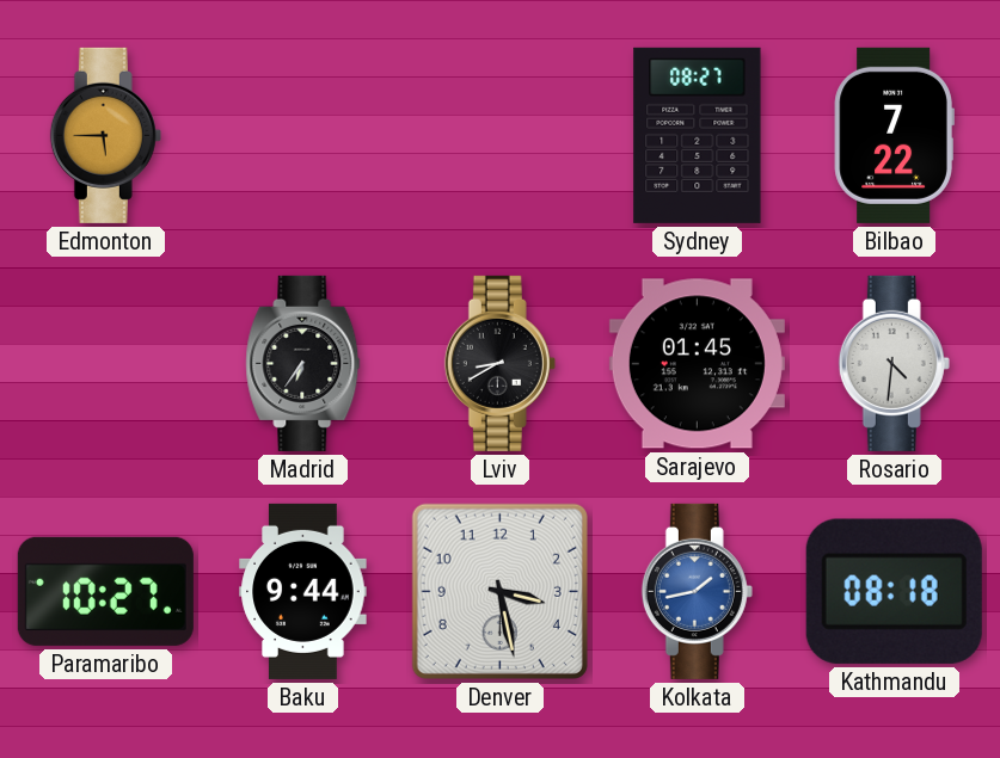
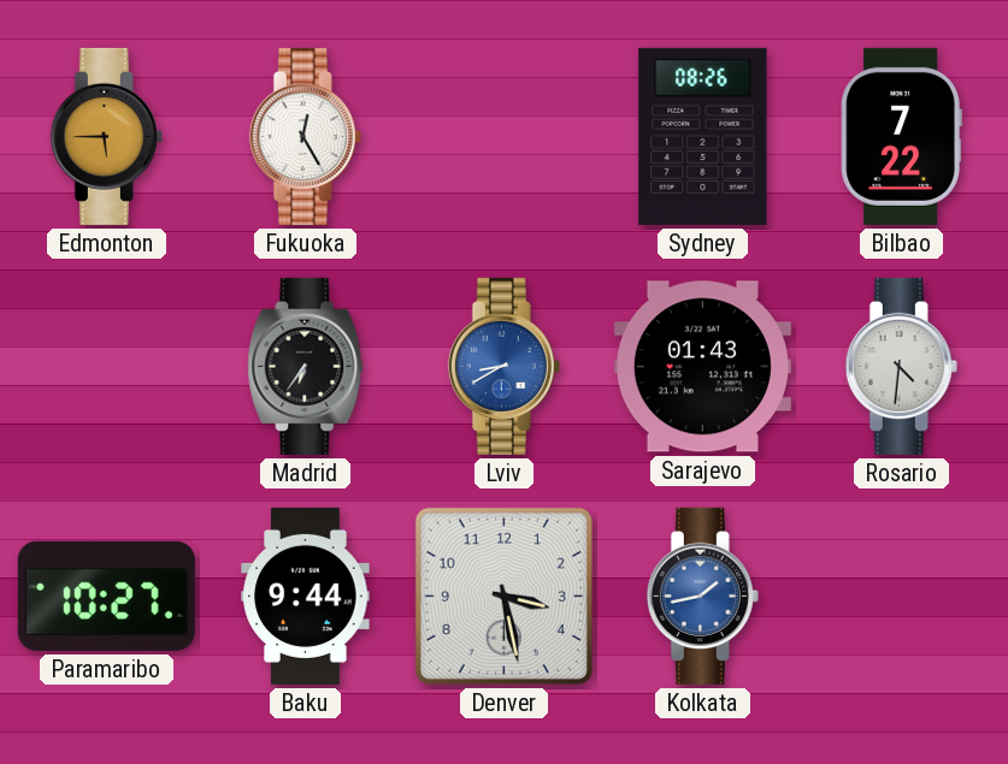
Fukuoka: none -> 12:25
Sydney: 08:27 -> 08:26
Lviv dial: black -> blue
Sarajevo: 01:45 -> 01:43
Kathmandu: 08:18 -> none
